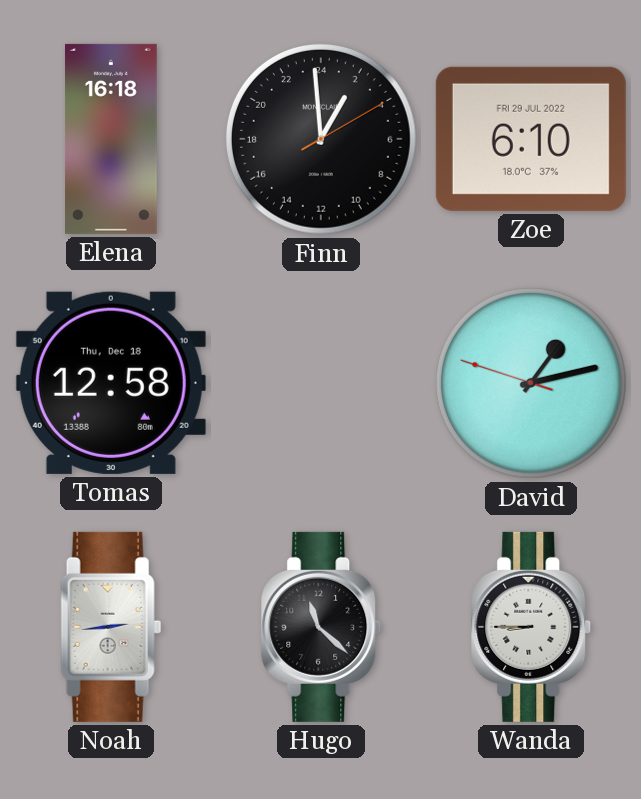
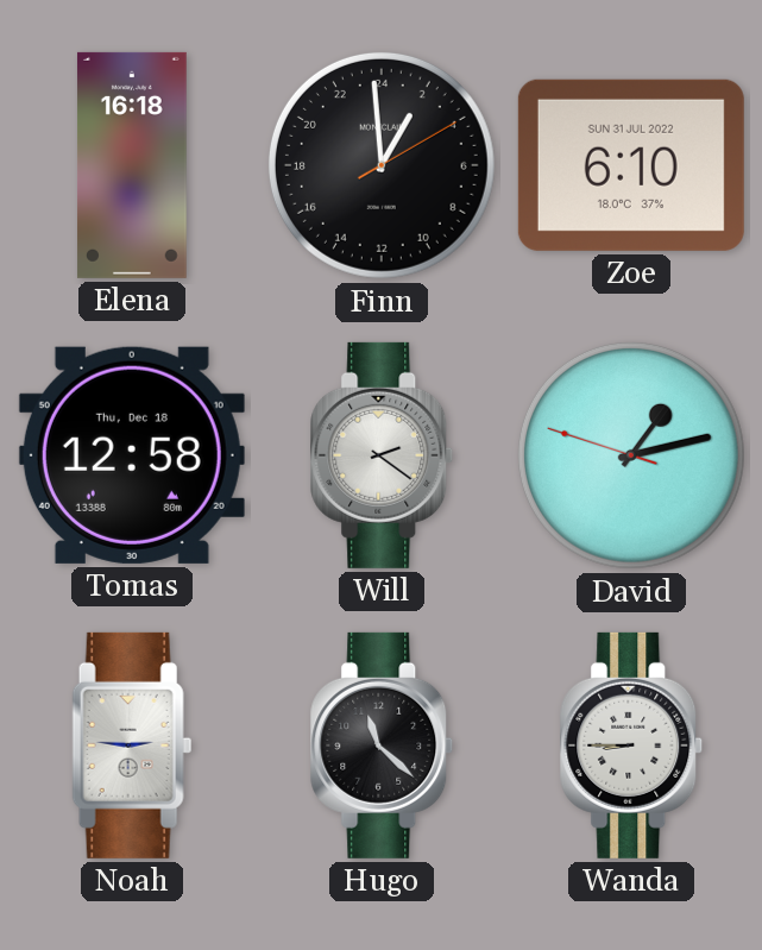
Zoe date: FRI 29 JUL 2022 -> SUN 31 JUL 2022
Will: none -> 2:21
Noah: 2:44 -> 2:46
